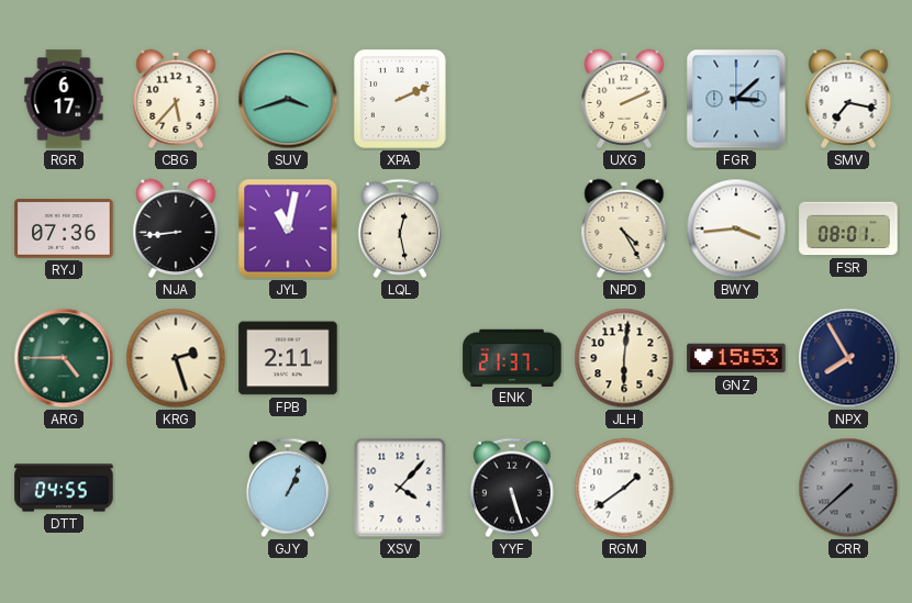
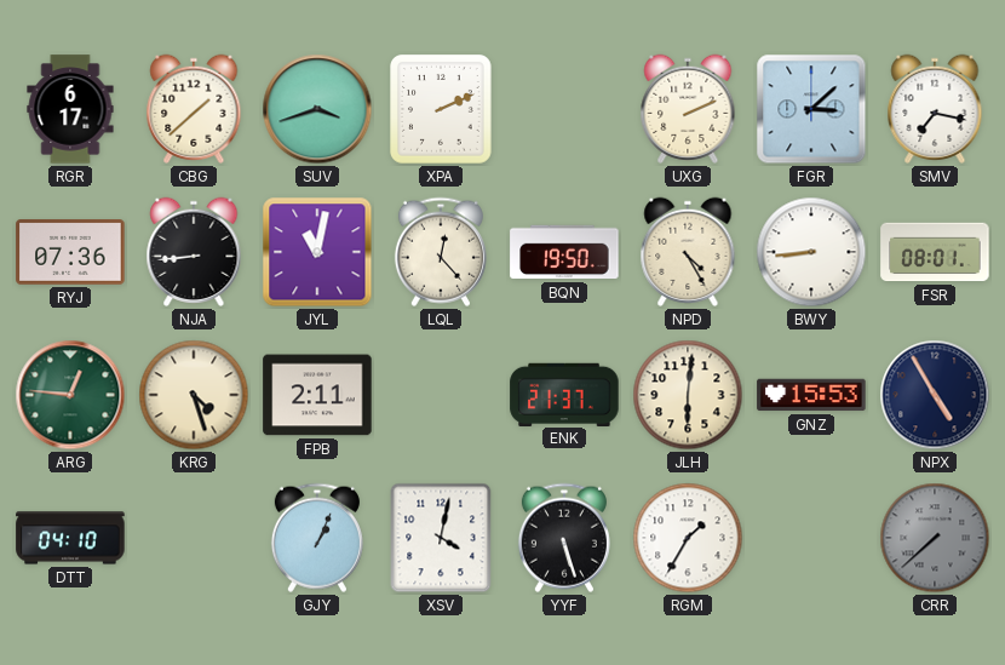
CBG: 5:37 -> 1:38
LQL: 12:28 -> 12:23
BQN: none -> 19:50
BWY: 3:44 -> 8:44
ARG: 4:45 -> 12:46
KRG: 2:27 -> 4:27
NPX: 7:55 -> 4:55
DTT: 04:55 -> 04:10
XSV: 4:07 -> 4:02
RGM: 1:39 -> 1:35
